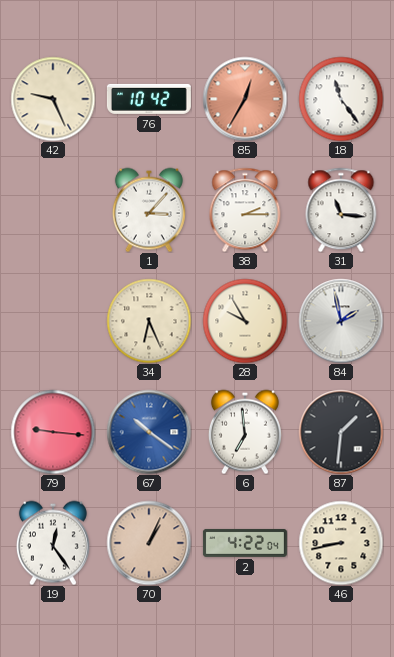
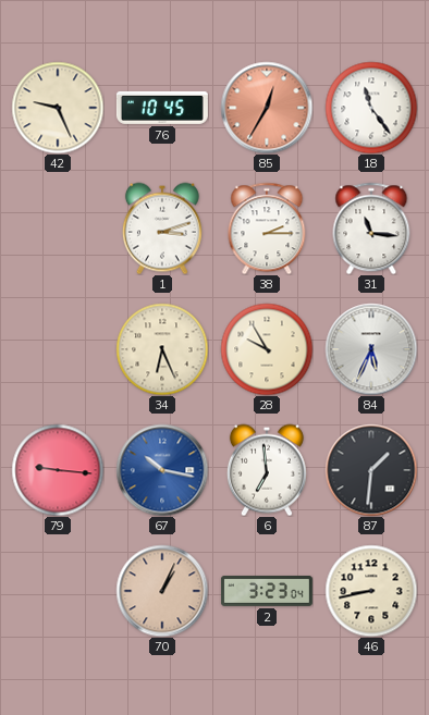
76: 10:42 -> 10:45
1: 3:07 -> 3:12
84: 1:58 -> 5:34
67: 10:21 -> 10:17
19: 12:24 -> none
2: 4:22 -> 3:23
